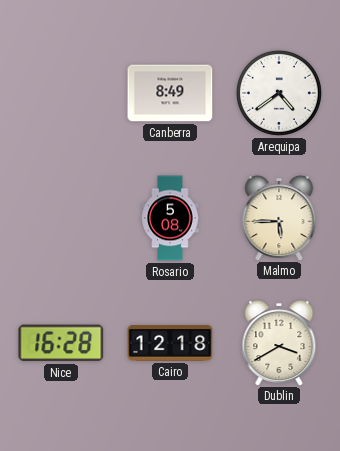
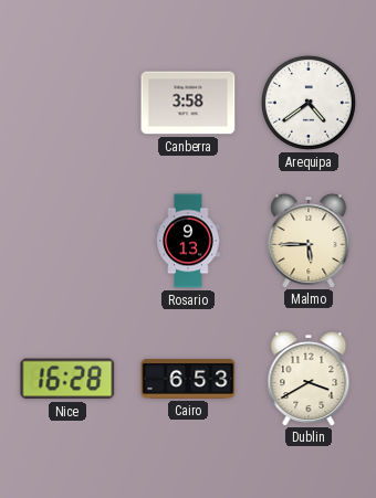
Canberra: 8:49 -> 3:58
Rosario: 5:08 -> 9:13
Cairo: 12:18 -> 6:53
